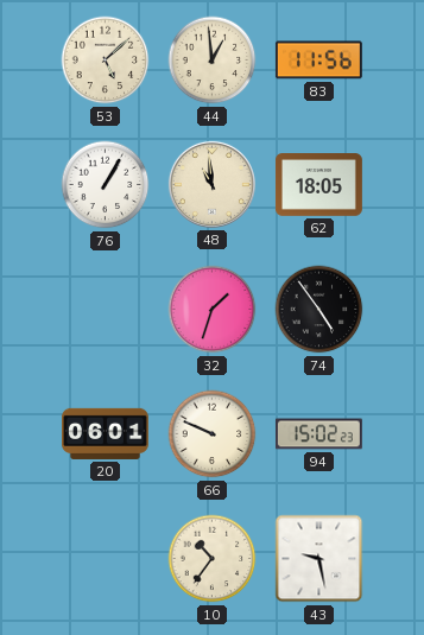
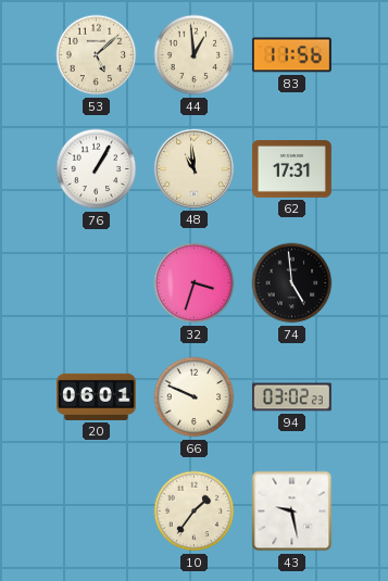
62: 18:05 -> 17:31
32: 1:33 -> 3:33
74: 4:54 -> 4:59
94: 15:02 -> 03:02
10: 10:36 -> 1:36
